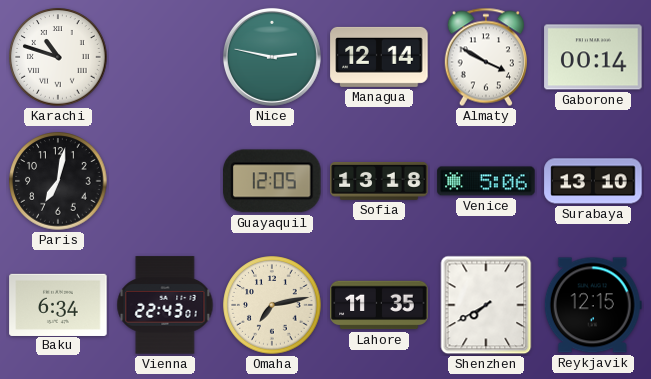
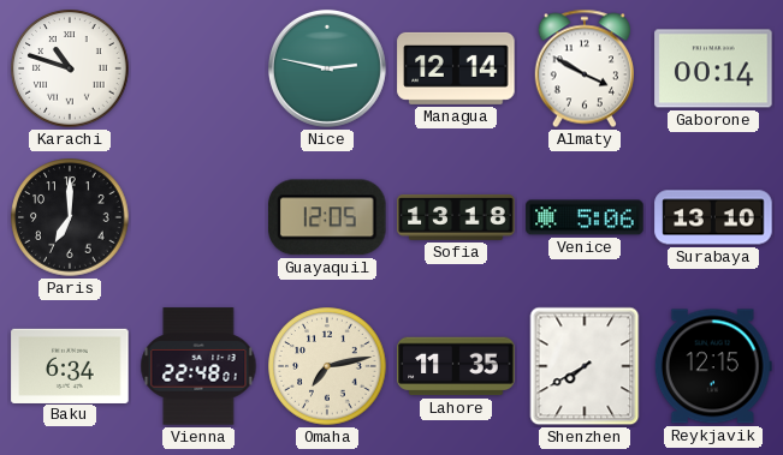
Paris: 7:02 -> 7:00
Vienna: 22:43 -> 22:48
